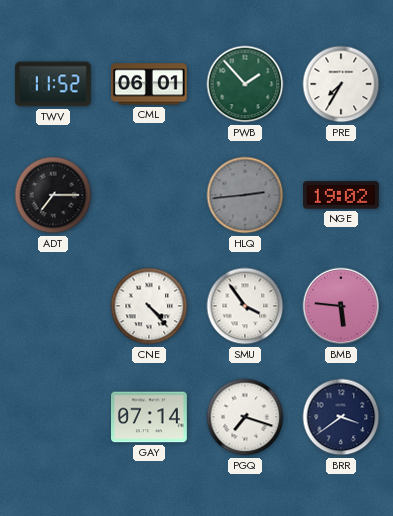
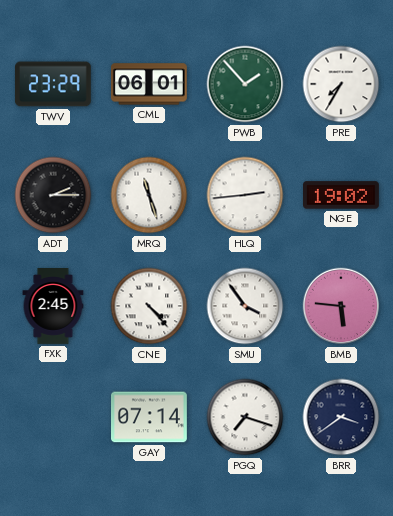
TWV: 11:52 -> 23:29
ADT: 7:15 -> 2:15
MRQ: none -> 11:27
HLQ dial: grey -> white
FXK: none -> 2:45
